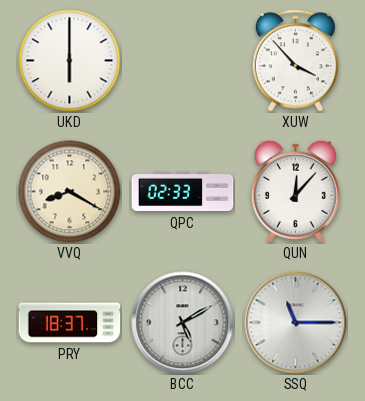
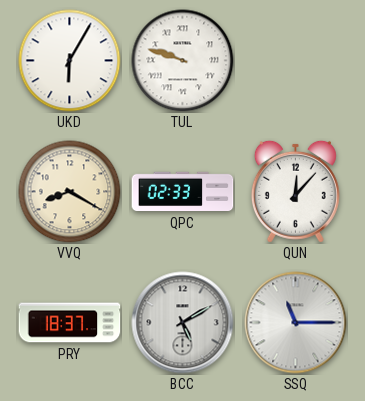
UKD: 6:00 -> 6:05
TUL: none -> 9:48
XUW: 3:53 -> none
